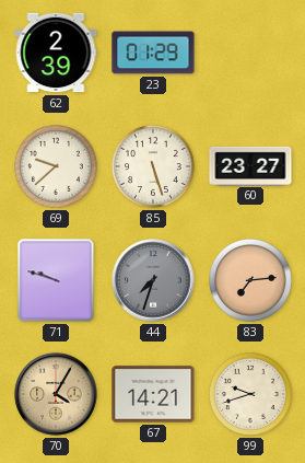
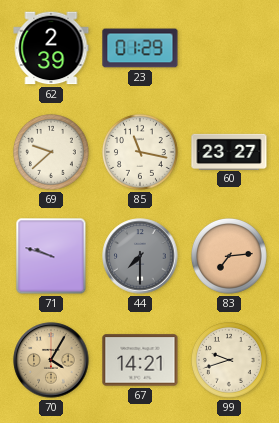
85: 5:27 -> 11:17
44: 7:33 -> 7:30
